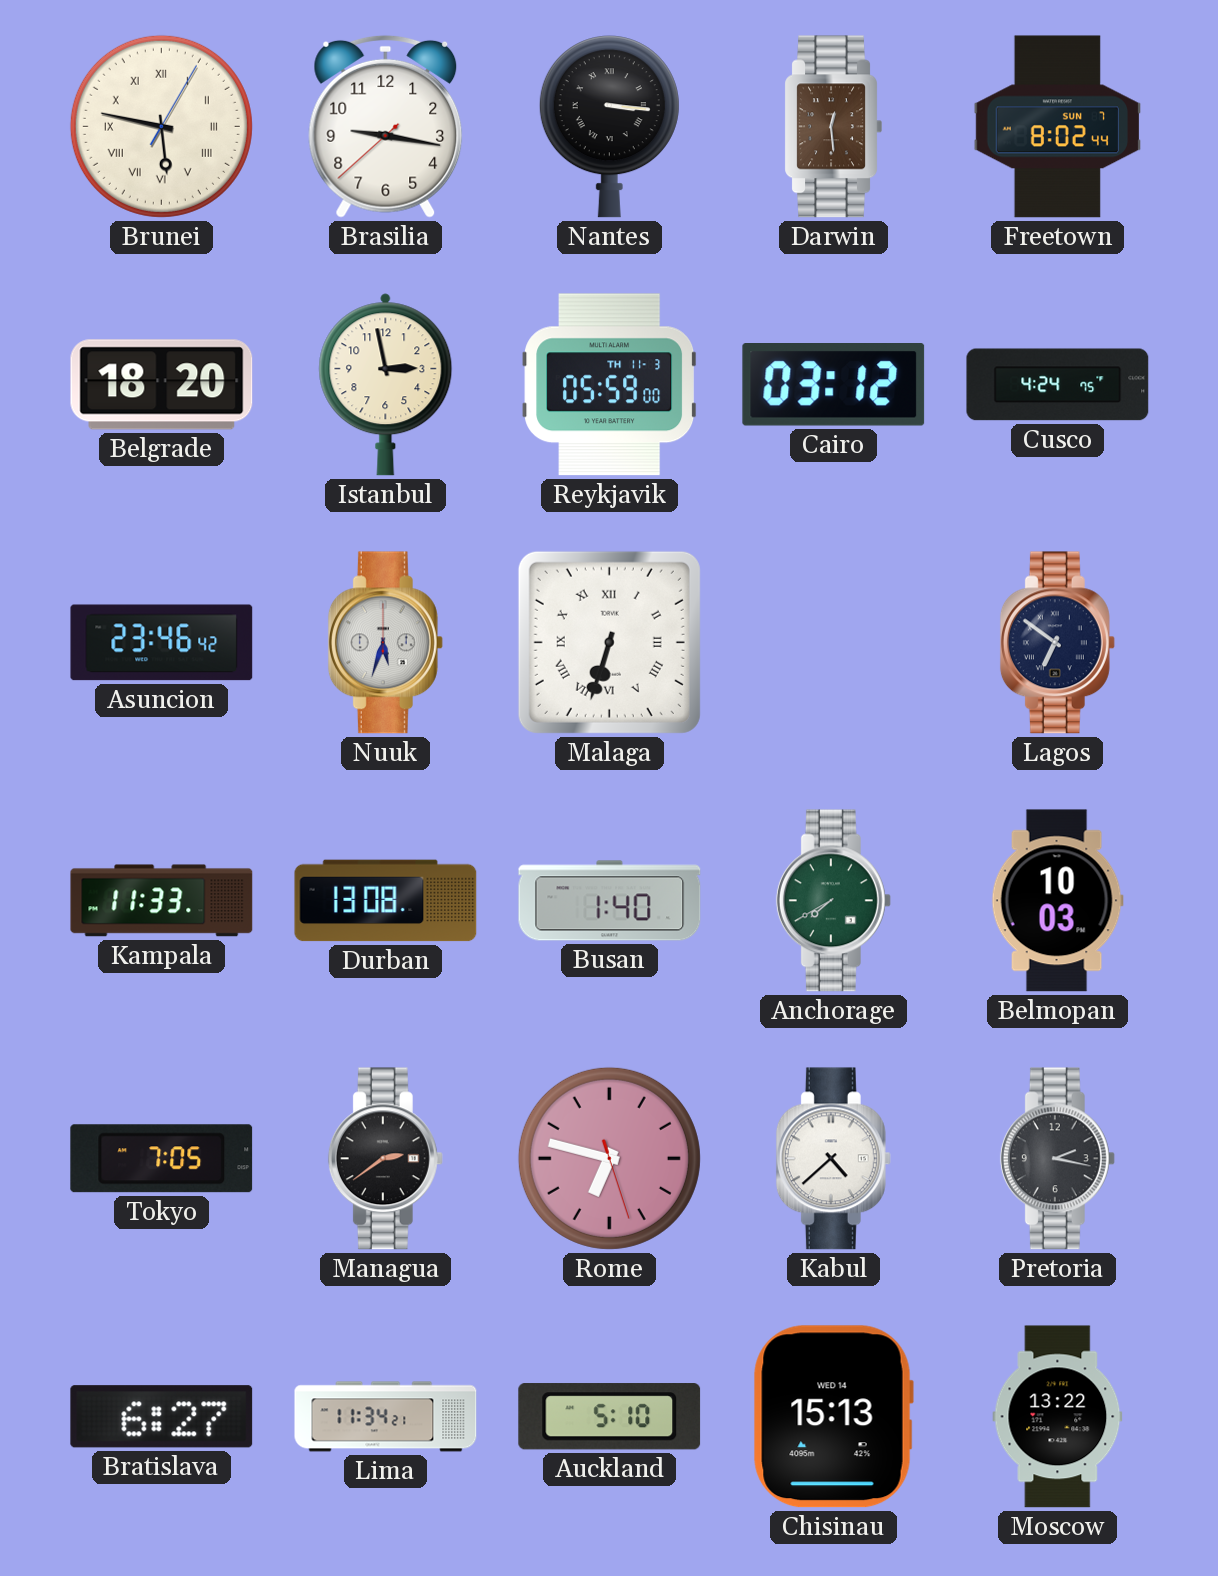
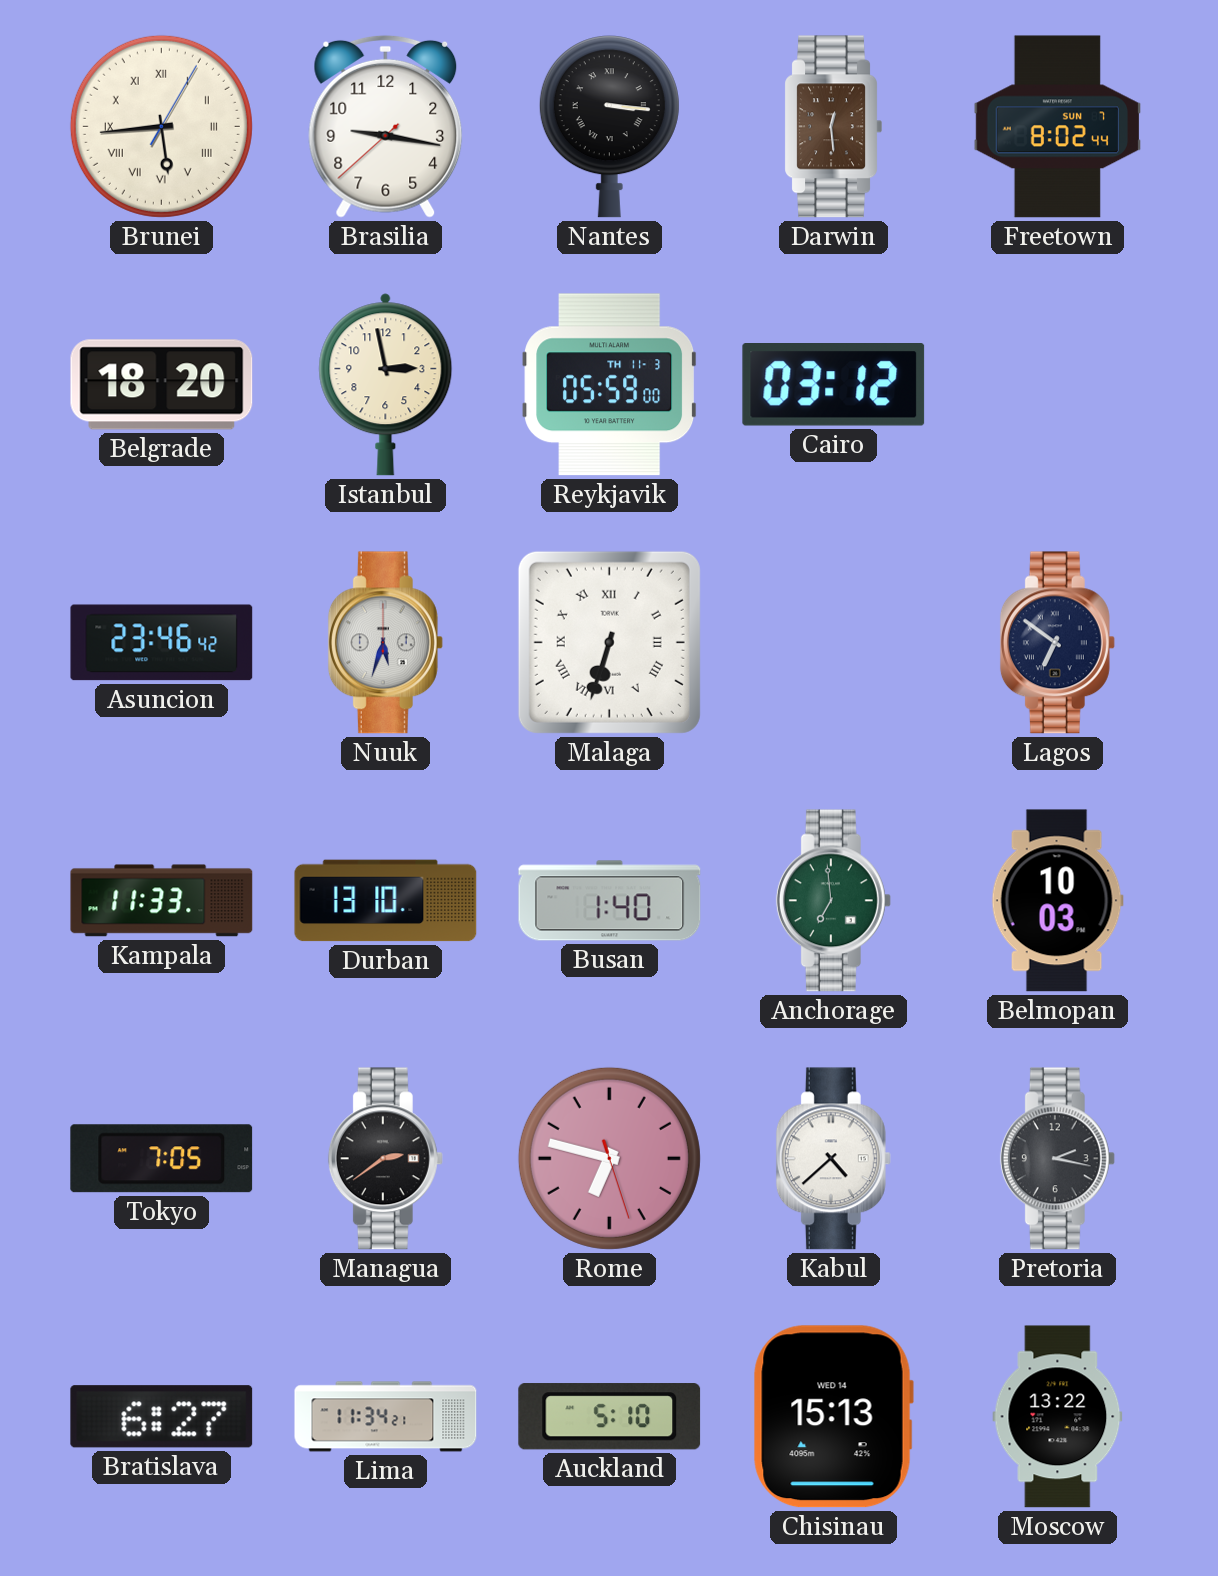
Brunei: 5:47 -> 5:44
Cusco: 4:24 -> none
Durban: 13:08 -> 13:10
Anchorage: 7:40 -> 6:59
